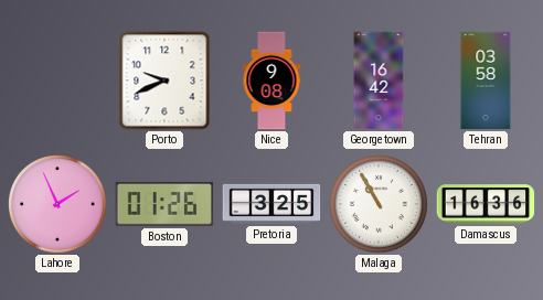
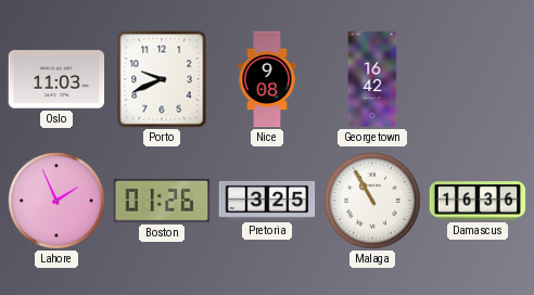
Oslo: none -> 11:03
Tehran: 03:58 -> none
